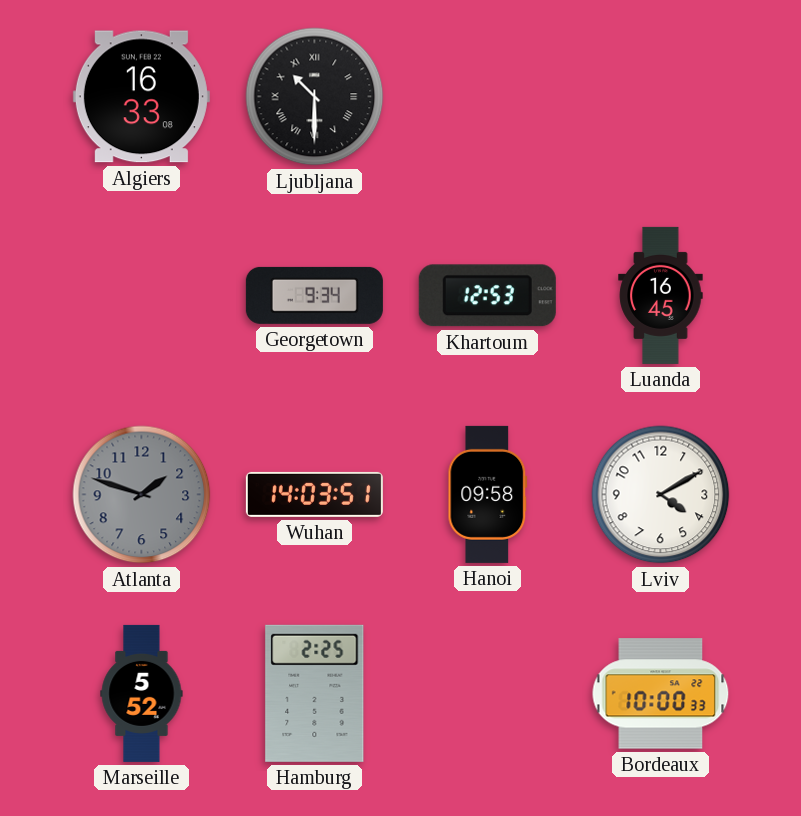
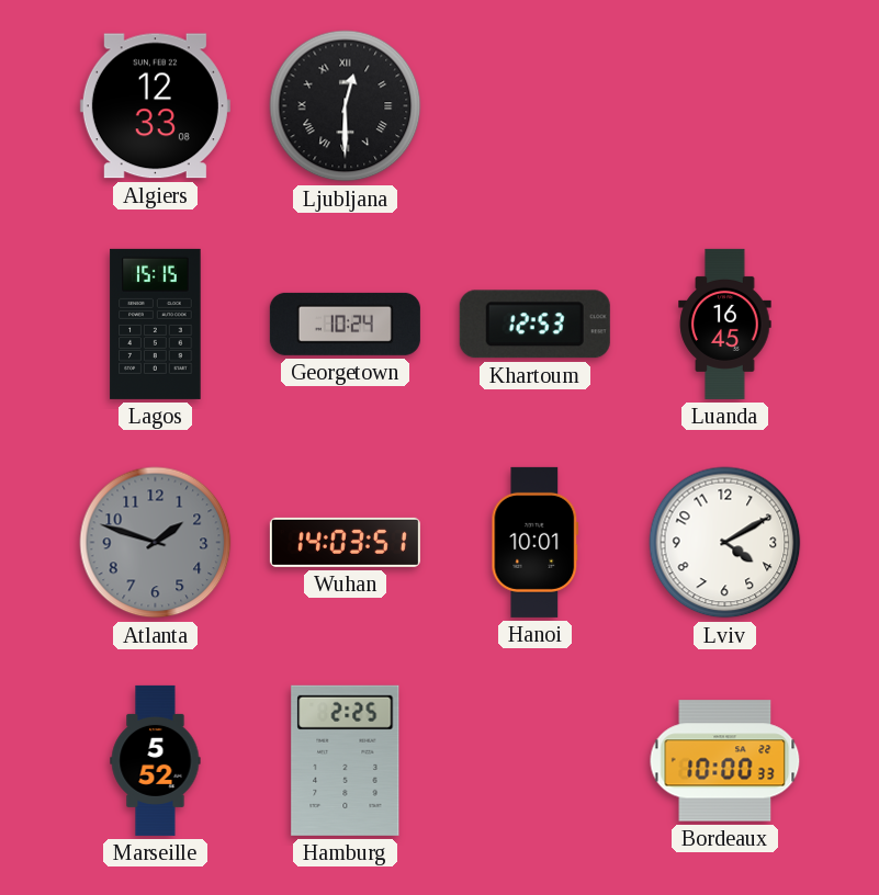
Algiers: 16:33 -> 12:33
Ljubljana: 10:30 -> 12:30
Lagos: none -> 15:15
Georgetown: 9:34 -> 10:24
Hanoi: 09:58 -> 10:01
